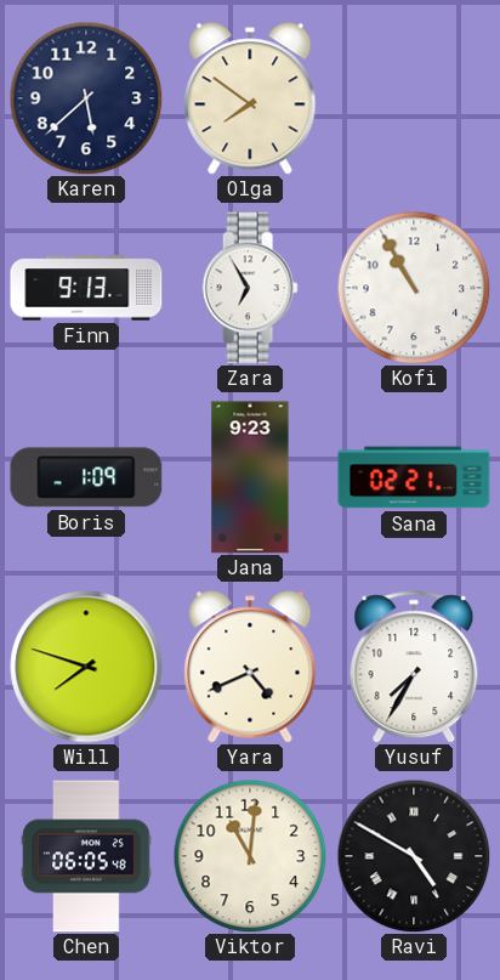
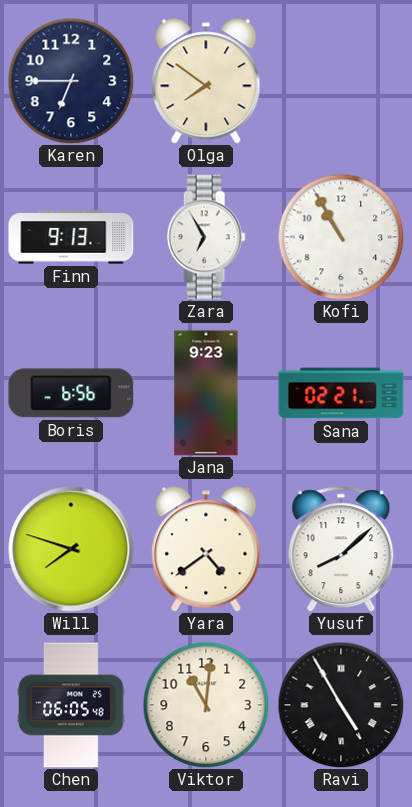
Karen: 5:38 -> 6:45
Boris: 1:09 -> 6:56
Yara: 4:41 -> 4:39
Yusuf: 7:35 -> 8:08
Ravi: 4:50 -> 4:55
